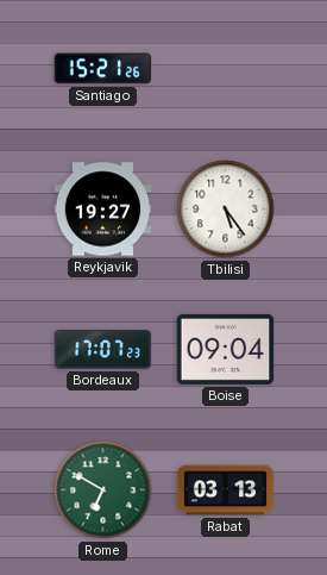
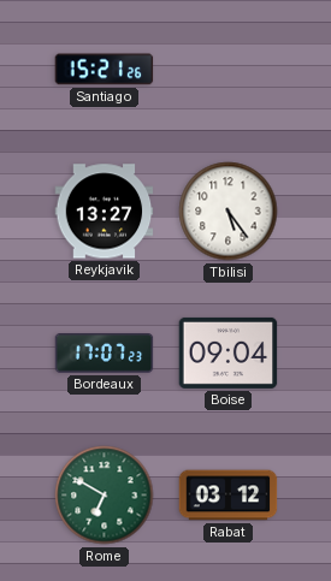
Reykjavik: 19:27 -> 13:27
Rabat: 03:13 -> 03:12
